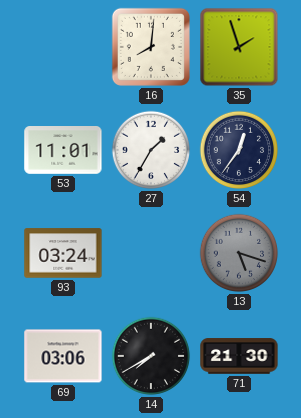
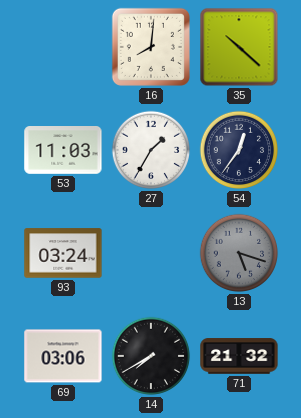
35: 1:57 -> 10:22
53: 11:01 -> 11:03
71: 21:30 -> 21:32
